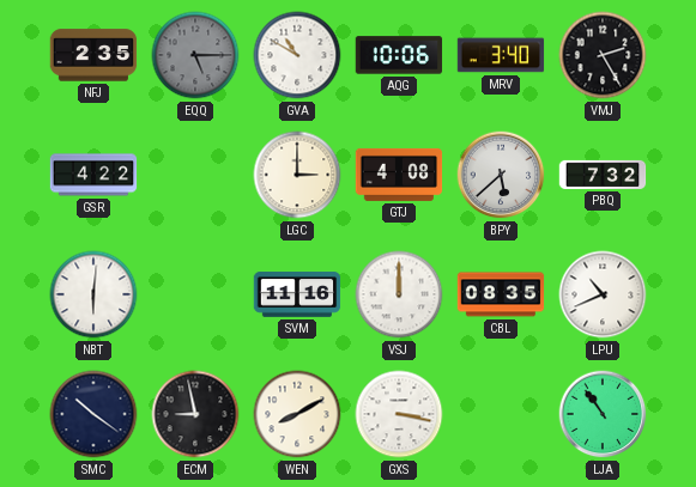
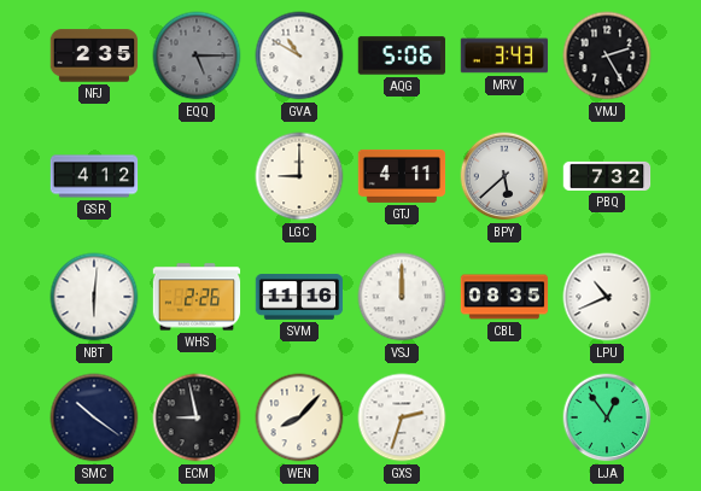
AQG: 10:06 -> 5:06
MRV: 3:40 -> 3:43
GSR: 4:22 -> 4:12
LGC: 3:00 -> 9:00
GTJ: 4:08 -> 4:11
WHS: none -> 2:26
WEN: 8:10 -> 8:07
GXS: 3:17 -> 2:33
LJA: 10:54 -> 12:54
